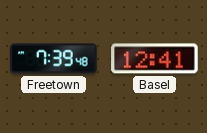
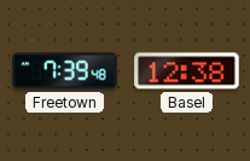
Basel: 12:41 -> 12:38
